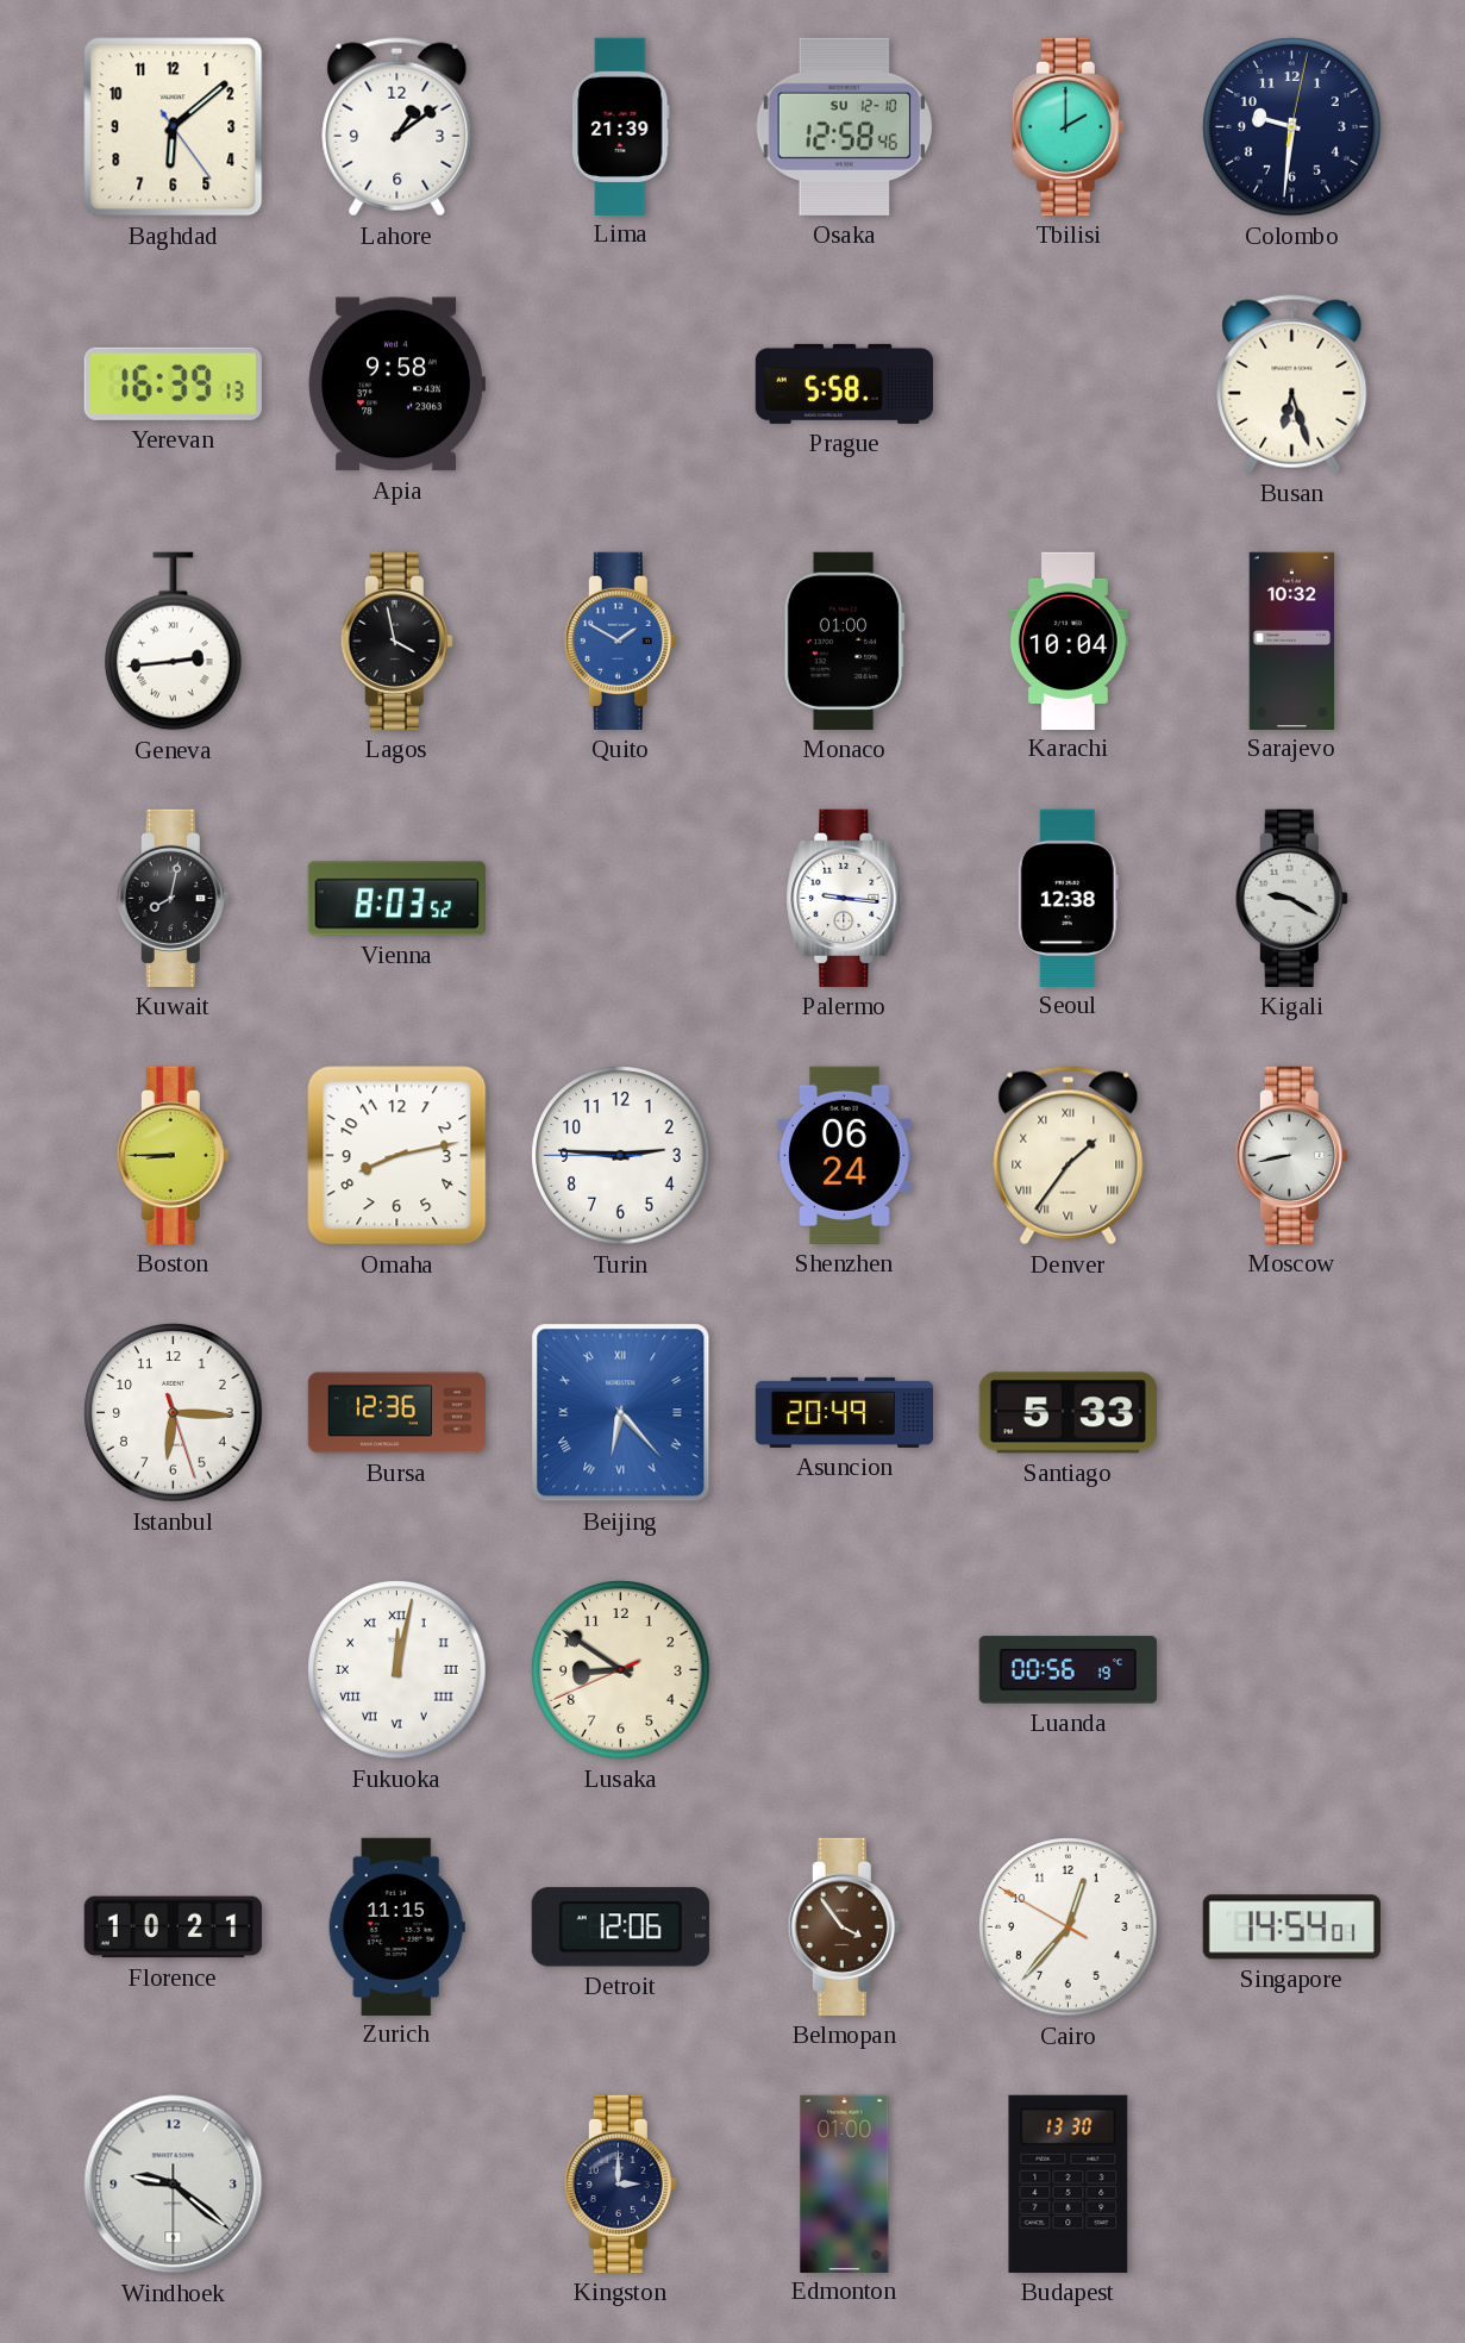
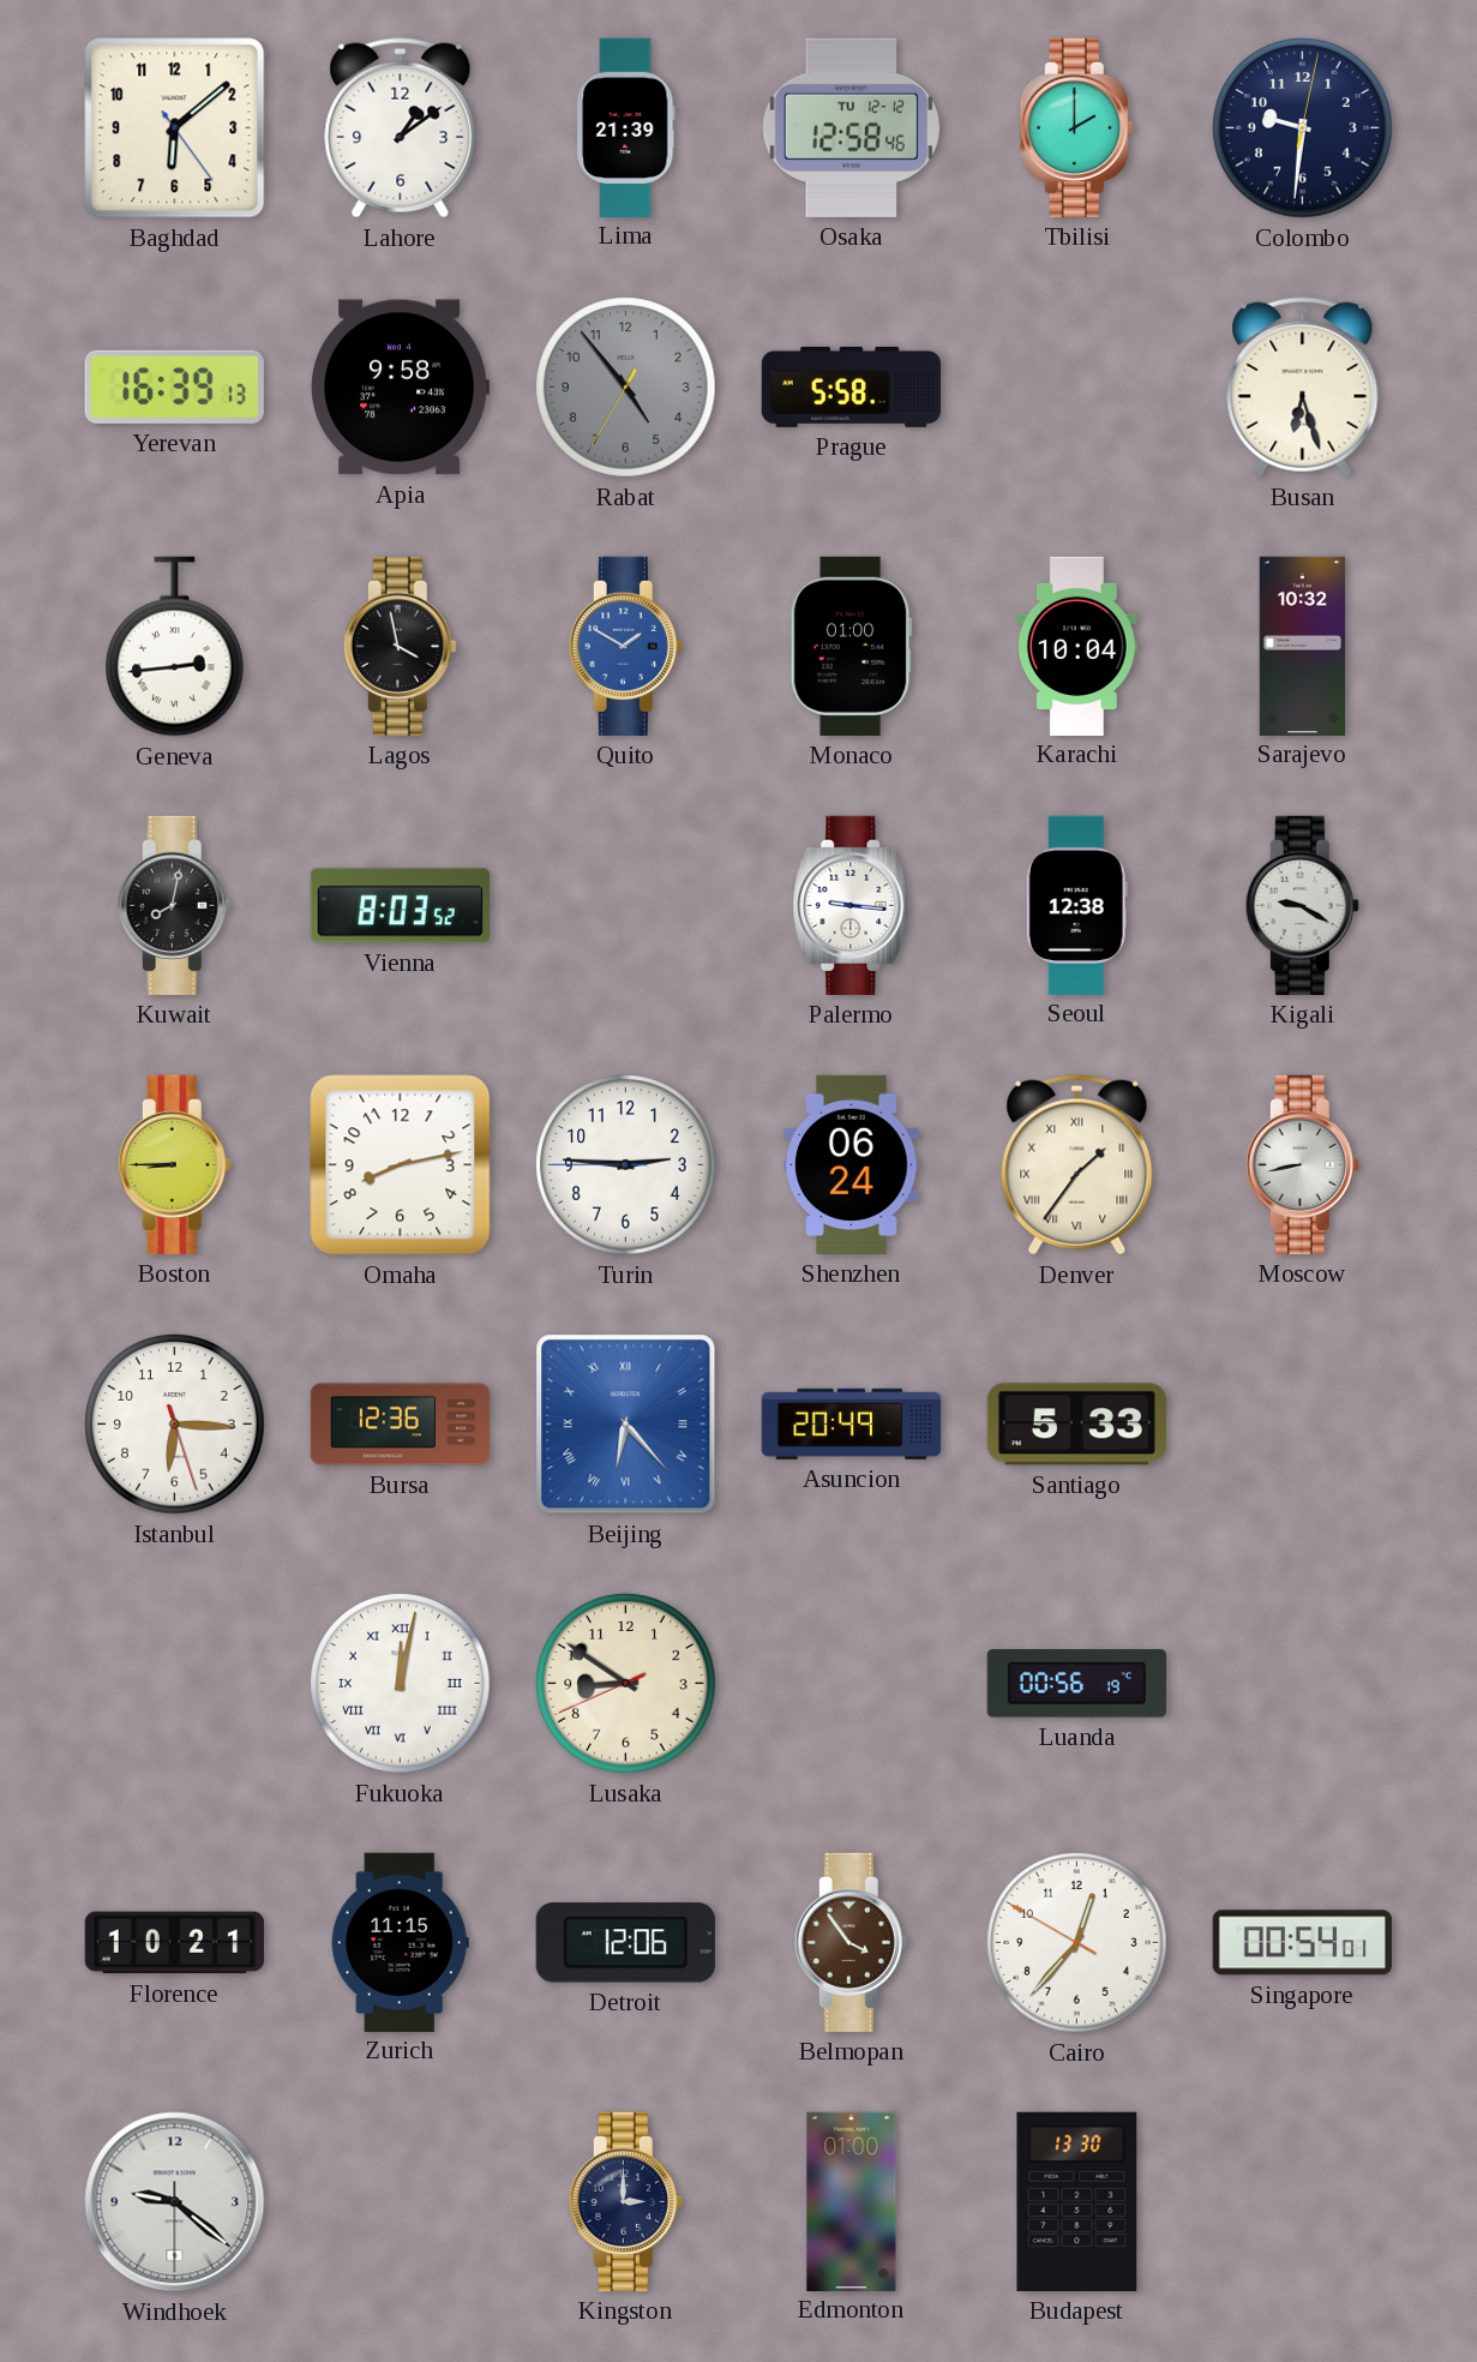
Osaka date: SU 12-10 -> TU 12-12
Rabat: none -> 4:53
Singapore: 14:54 -> 00:54
